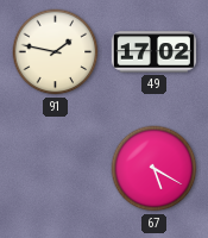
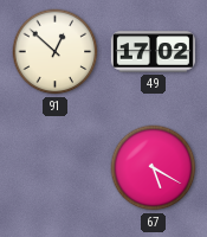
91: 1:47 -> 12:52
